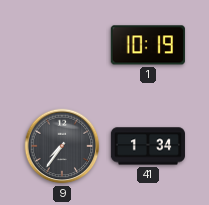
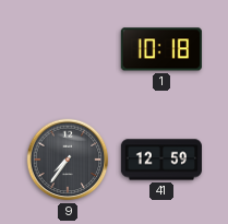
1: 10:19 -> 10:18
41: 1:34 -> 12:59
